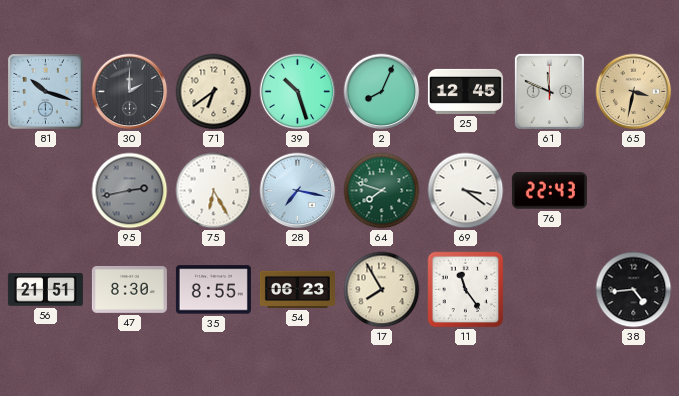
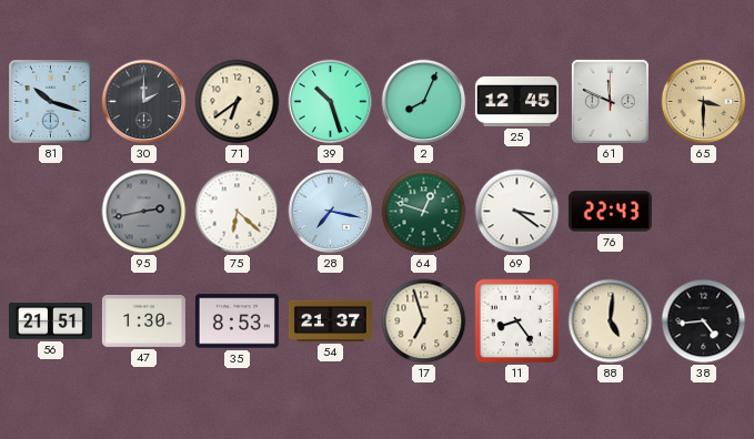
65: 3:32 -> 3:30
75: 6:25 -> 6:22
64: 7:48 -> 12:48
47: 8:30 -> 1:30
35: 8:55 -> 8:53
54: 06:23 -> 21:37
17: 7:55 -> 6:57
11: 11:24 -> 8:24
88: none -> 5:01
